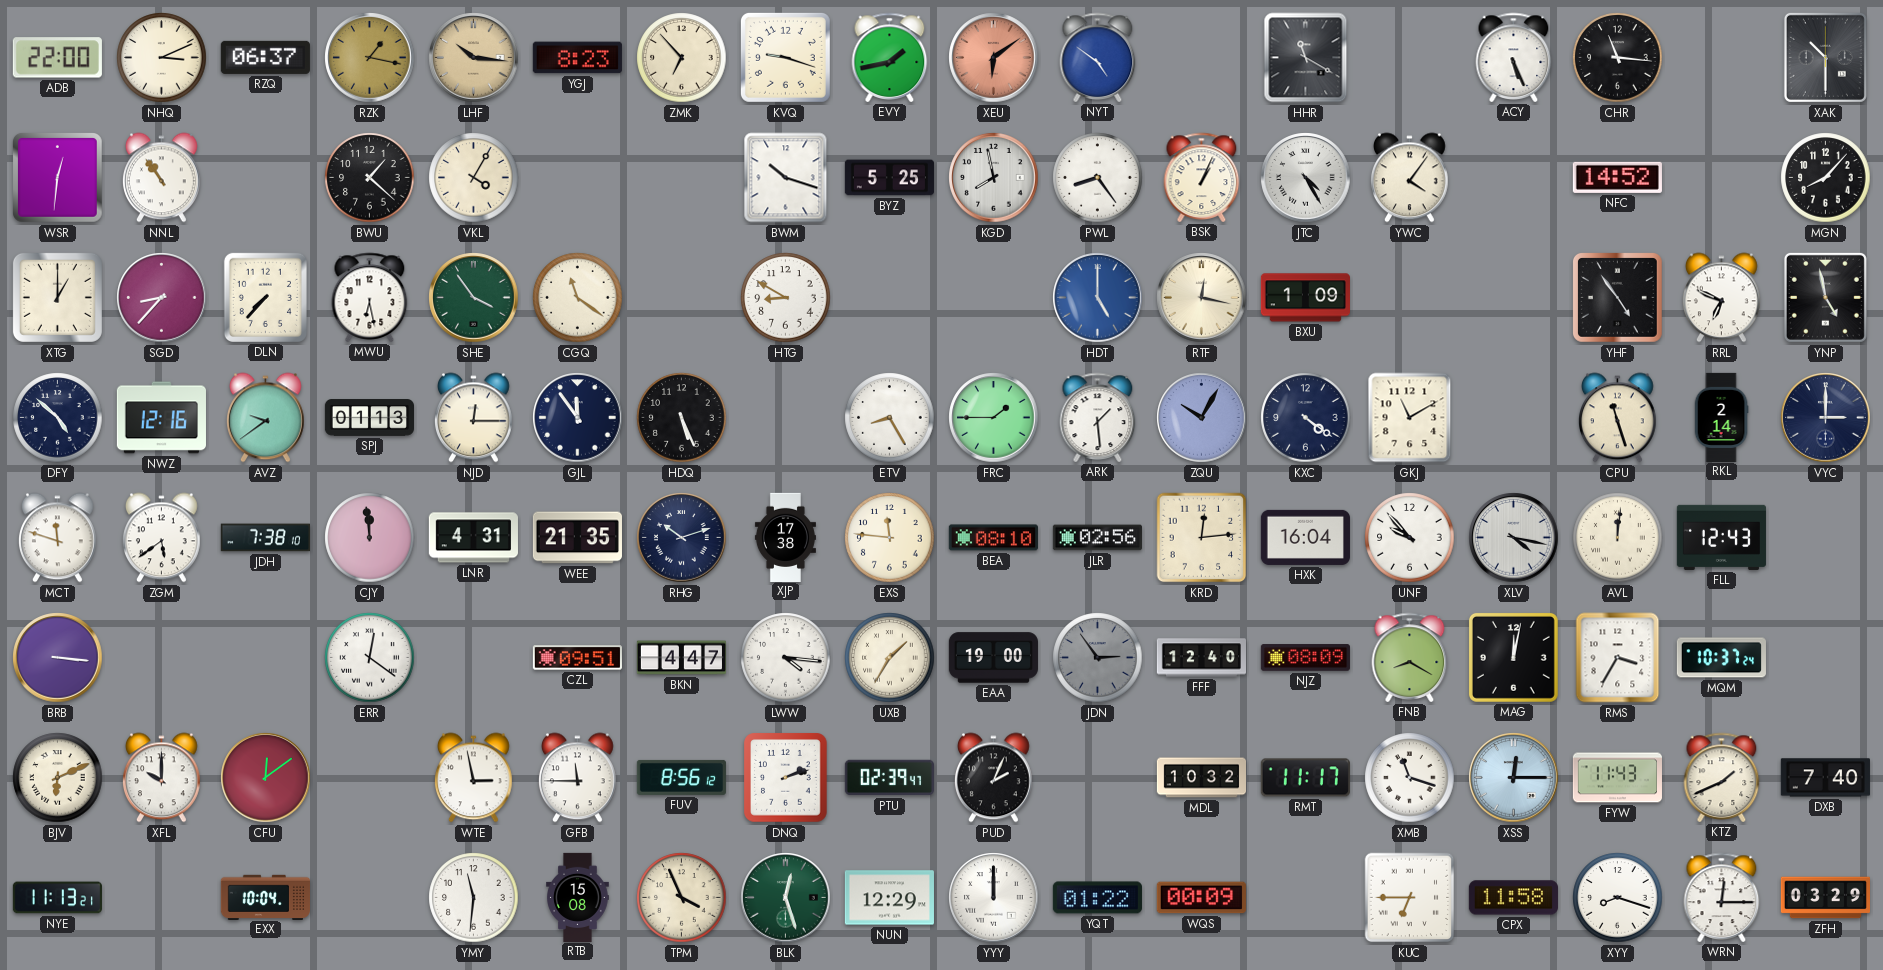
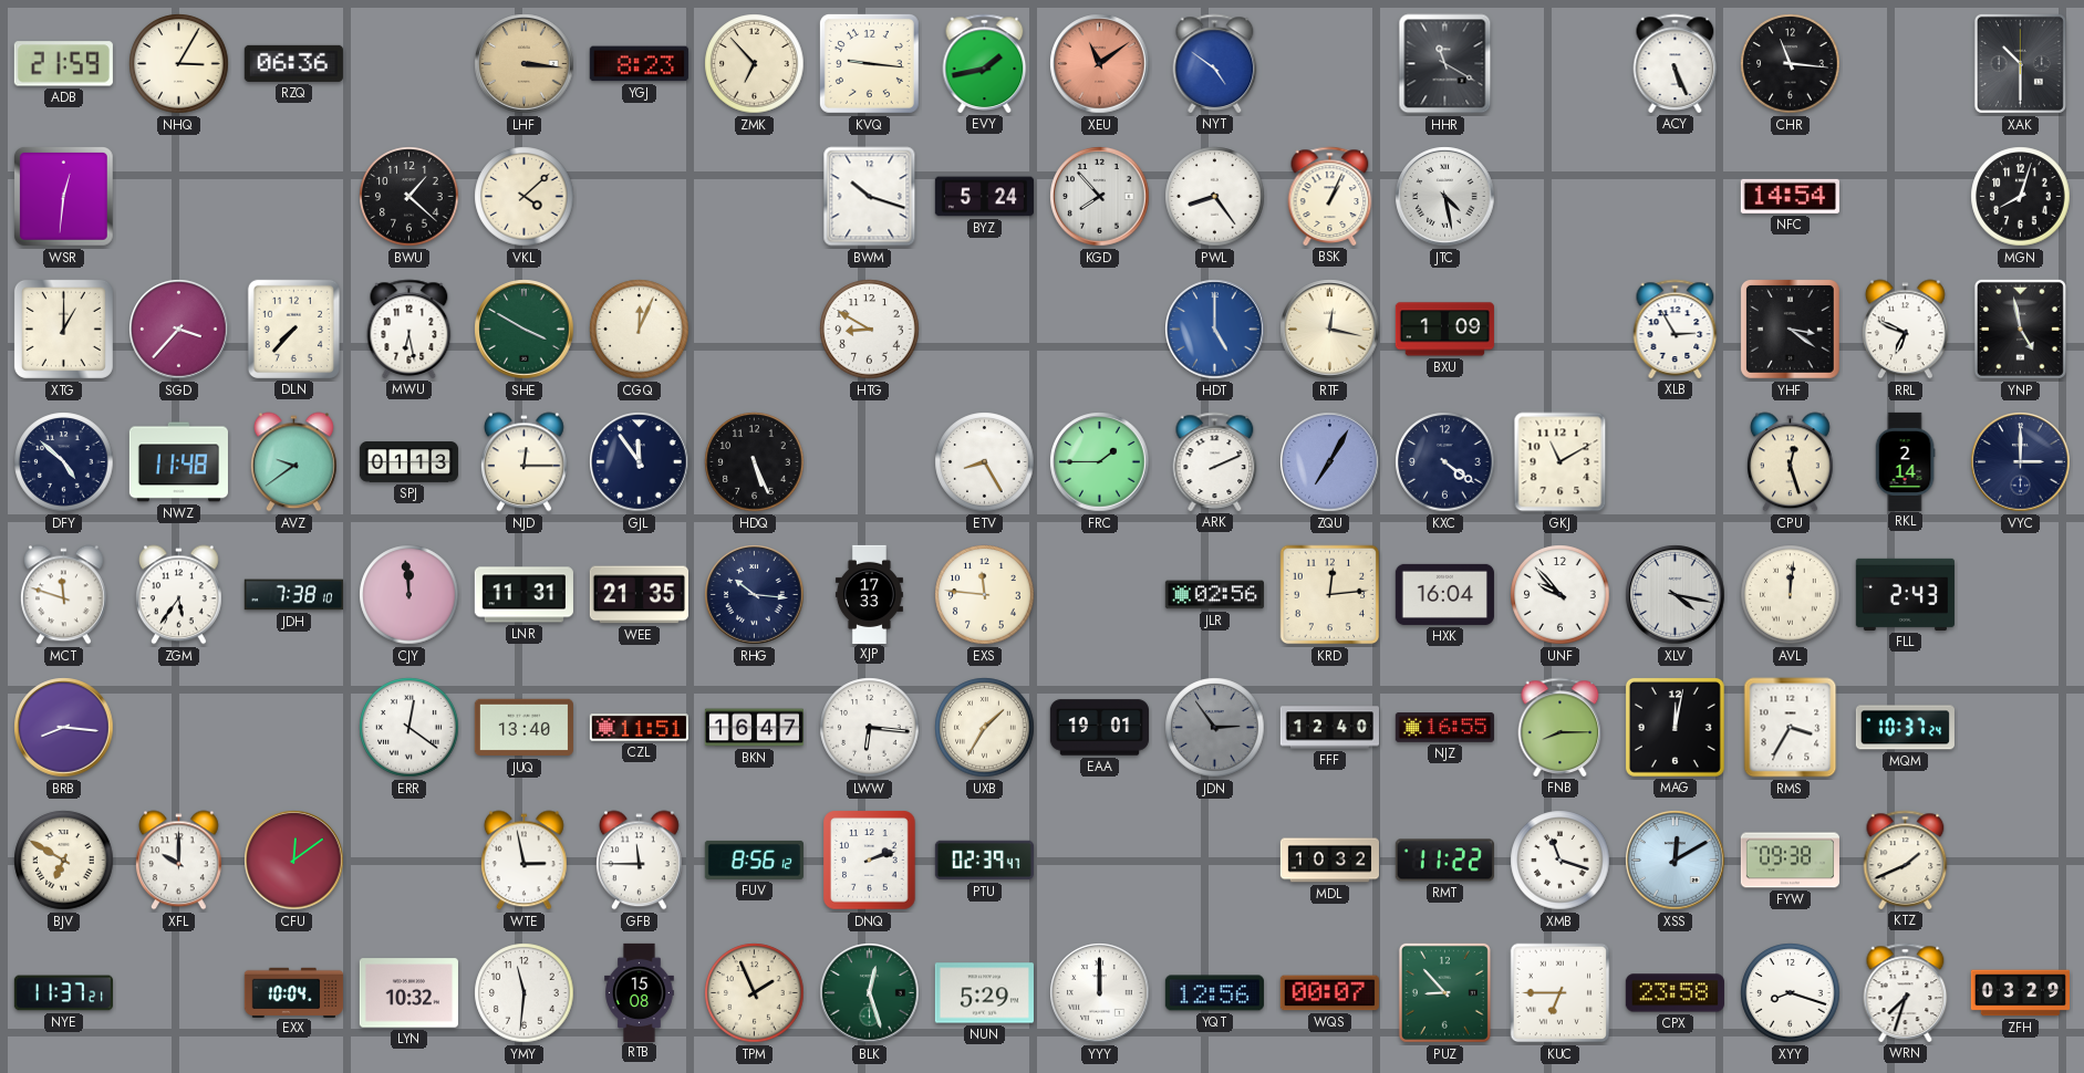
ADB: 22:00 -> 21:59
NHQ: 3:11 -> 3:05
RZQ: 06:37 -> 06:36
RZK: 1:17 -> none
LHF: 10:16 -> 3:16
KVQ: 9:18 -> 9:16
XEU: 6:09 -> 11:09
NNL: 10:54 -> none
VKL: 4:05 -> 4:08
BYZ: 5:25 -> 5:24
KGD: 7:58 -> 7:53
JTC: 4:25 -> 4:28
YWC: 4:06 -> none
NFC: 14:52 -> 14:54
MGN: 8:07 -> 8:03
SGD: 8:37 -> 3:37
SHE: 3:54 -> 3:50
CGQ: 11:21 -> 12:04
XLB: none -> 2:55
YHF: 4:54 -> 3:21
NWZ: 12:16 -> 11:48
ARK: 1:29 -> 2:11
ZQU: 10:05 -> 7:05
CPU: 11:27 -> 12:27
ZGM: 5:39 -> 5:36
LNR: 4:31 -> 11:31
RHG: 10:12 -> 10:16
XJP: 17:38 -> 17:33
BEA: 08:10 -> none
FLL: 12:43 -> 2:43
BRB: 3:16 -> 8:16
JUQ: none -> 13:40
CZL: 09:51 -> 11:51
BKN: 4:47 -> 16:47
LWW: 4:16 -> 6:16
EAA: 19:00 -> 19:01
NJZ: 08:09 -> 16:55
FNB: 8:20 -> 8:15
BJV: 6:11 -> 6:50
PUD: 2:04 -> none
RMT: 11:17 -> 11:22
XSS: 12:15 -> 12:10
FYW: 11:43 -> 09:38
DXB: 7:40 -> none
NYE: 11:13 -> 11:37
LYN: none -> 10:32
TPM: 3:56 -> 1:56
NUN: 12:29 -> 5:29
YQT: 01:22 -> 12:56
WQS: 00:09 -> 00:07
PUZ: none -> 8:53
CPX: 11:58 -> 23:58
WRN: 12:15 -> 7:33
